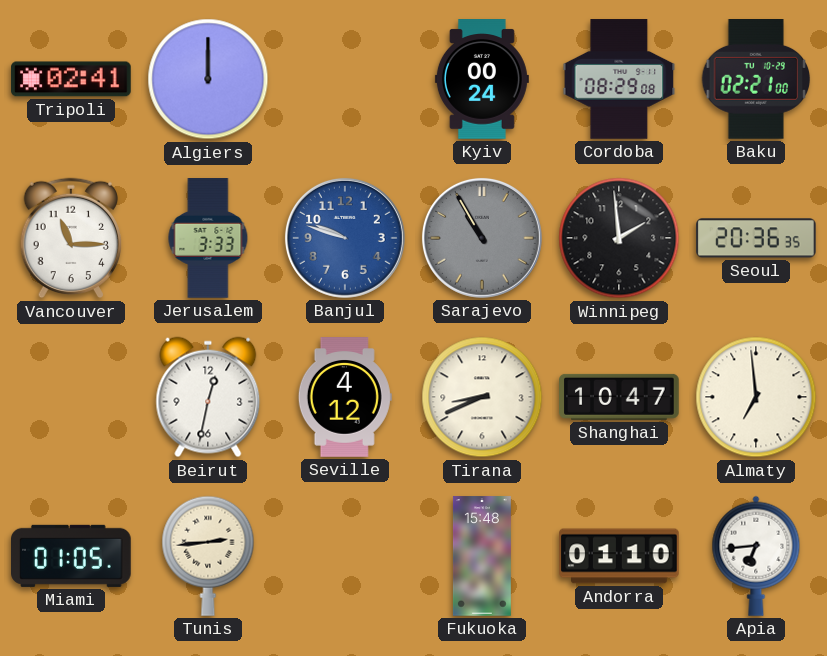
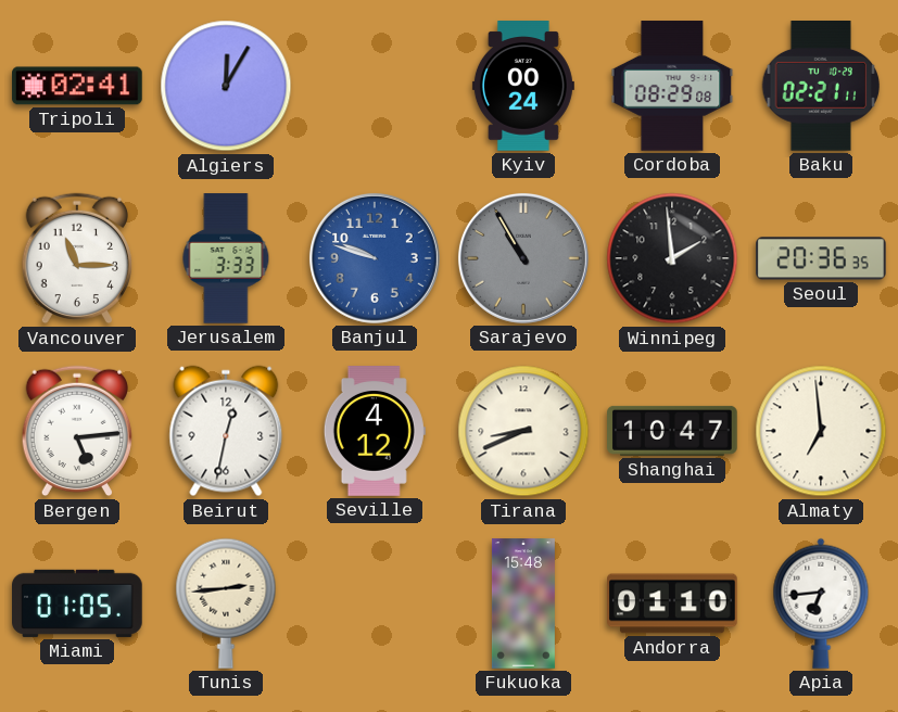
Algiers: 12:00 -> 12:05
Baku: 02:21:00 -> 02:21:11
Bergen: none -> 5:14
